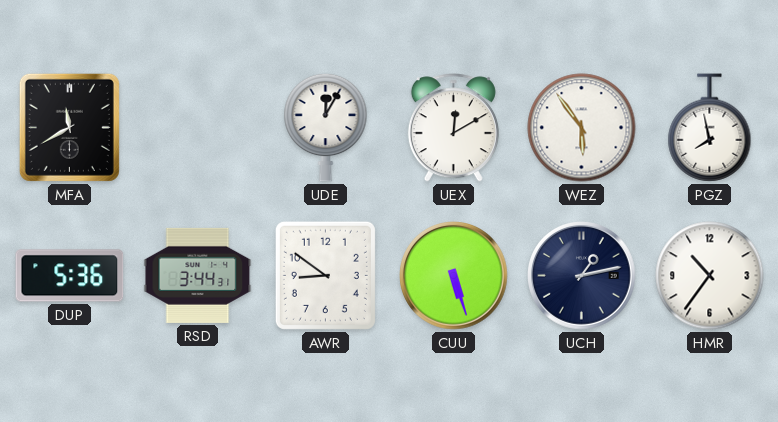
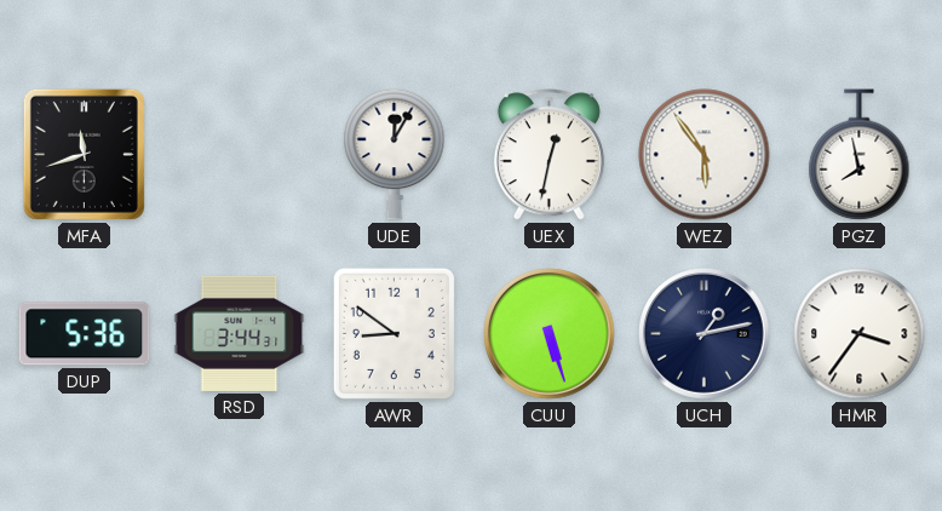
MFA: 11:40 -> 11:42
UEX: 12:10 -> 12:32
HMR: 10:36 -> 3:36
